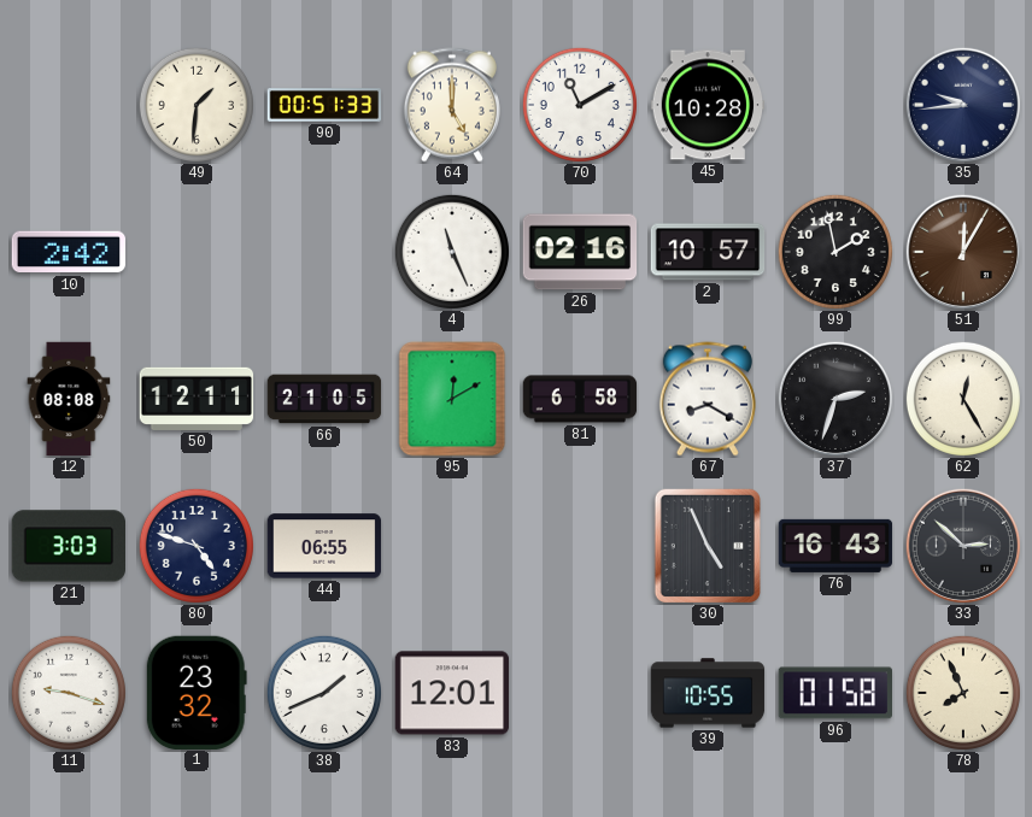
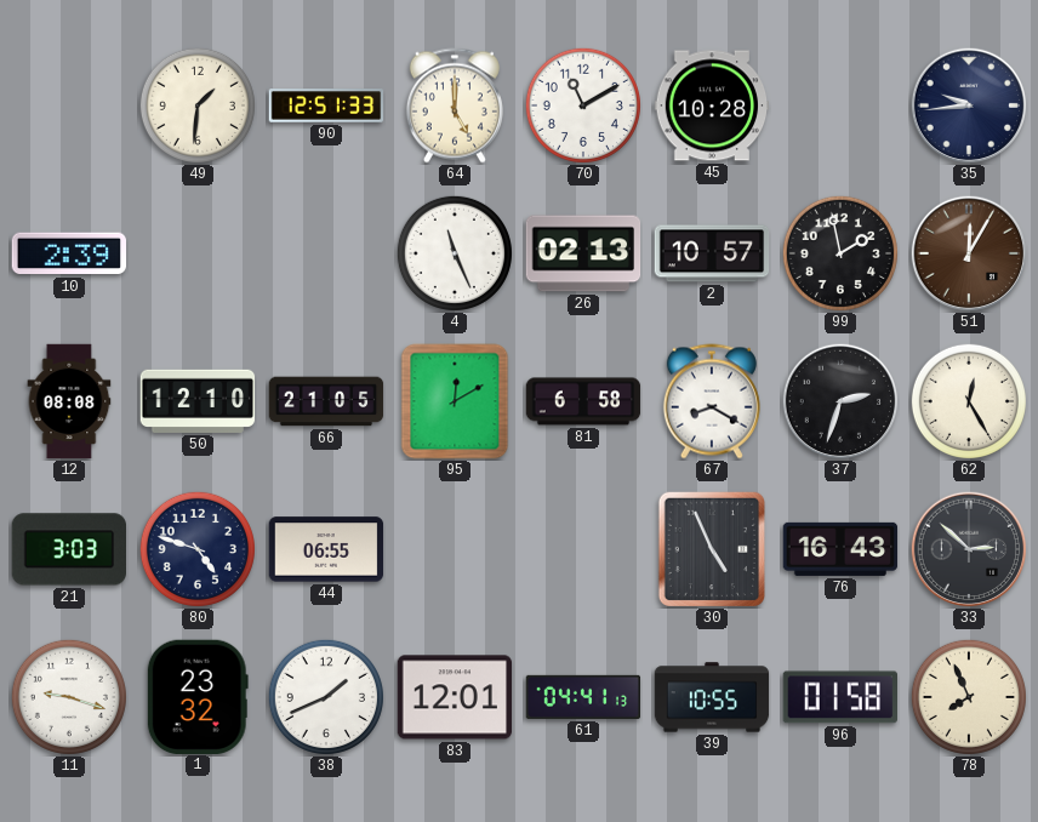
90: 00:51 -> 12:51
10: 2:42 -> 2:39
26: 02:16 -> 02:13
50: 12:11 -> 12:10
61: none -> 04:41
